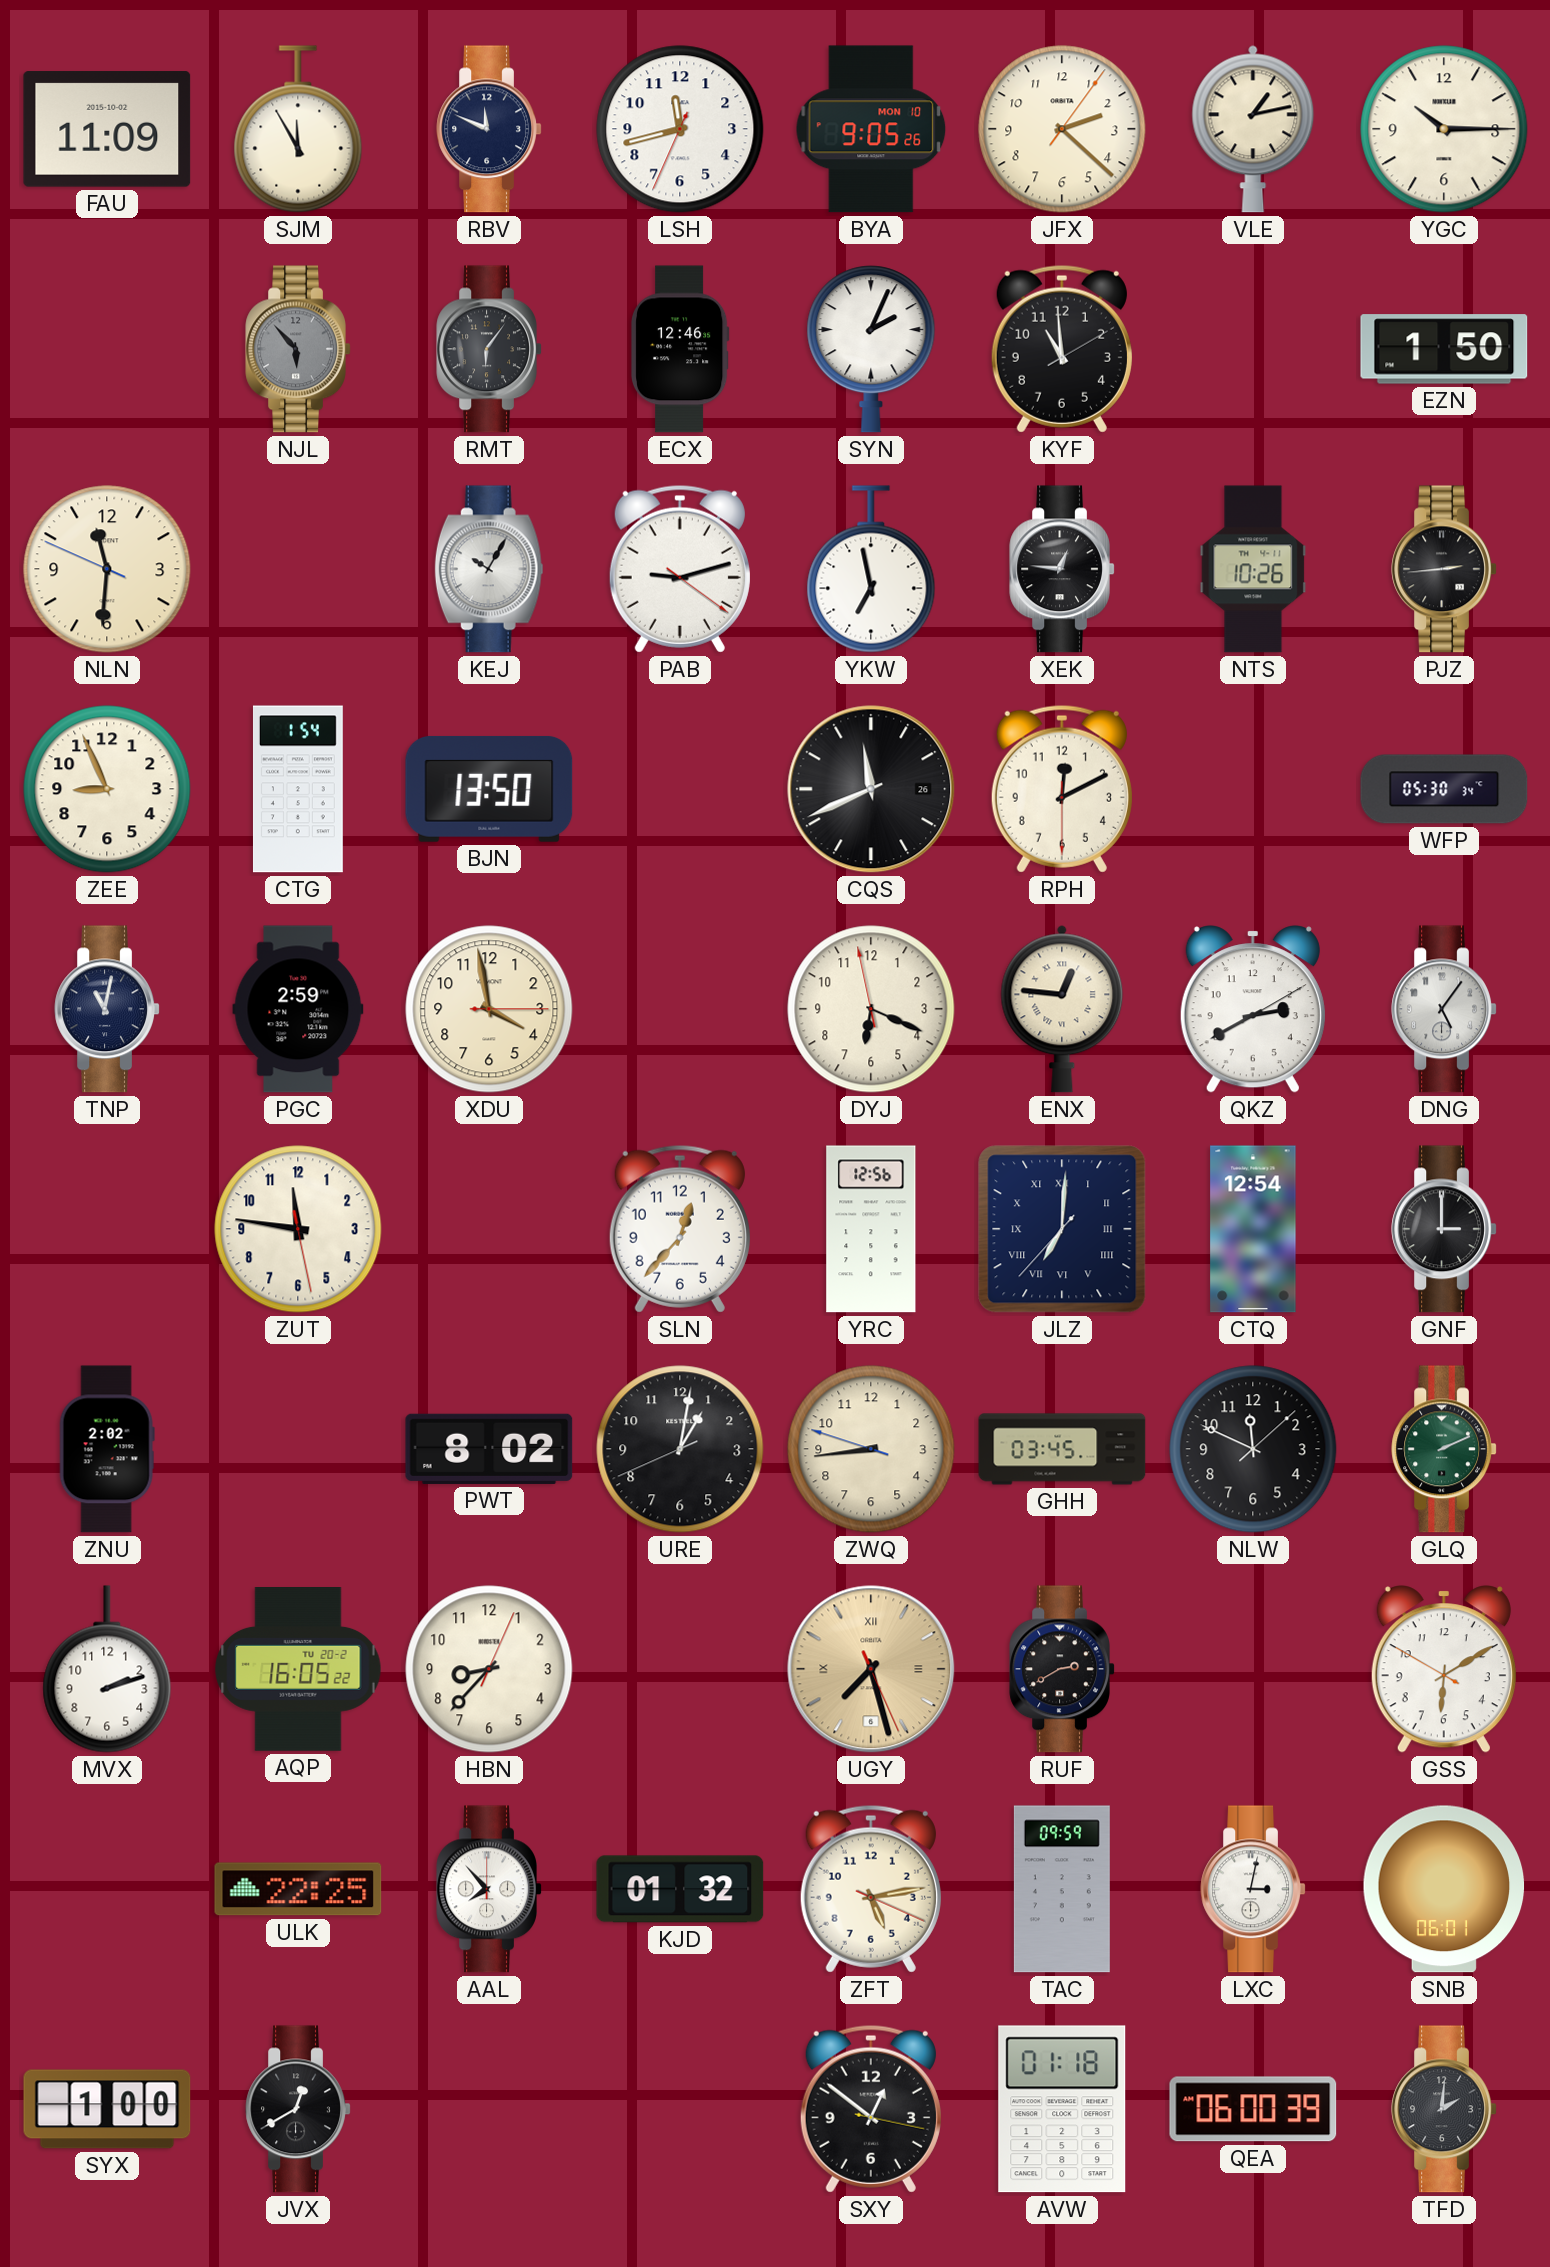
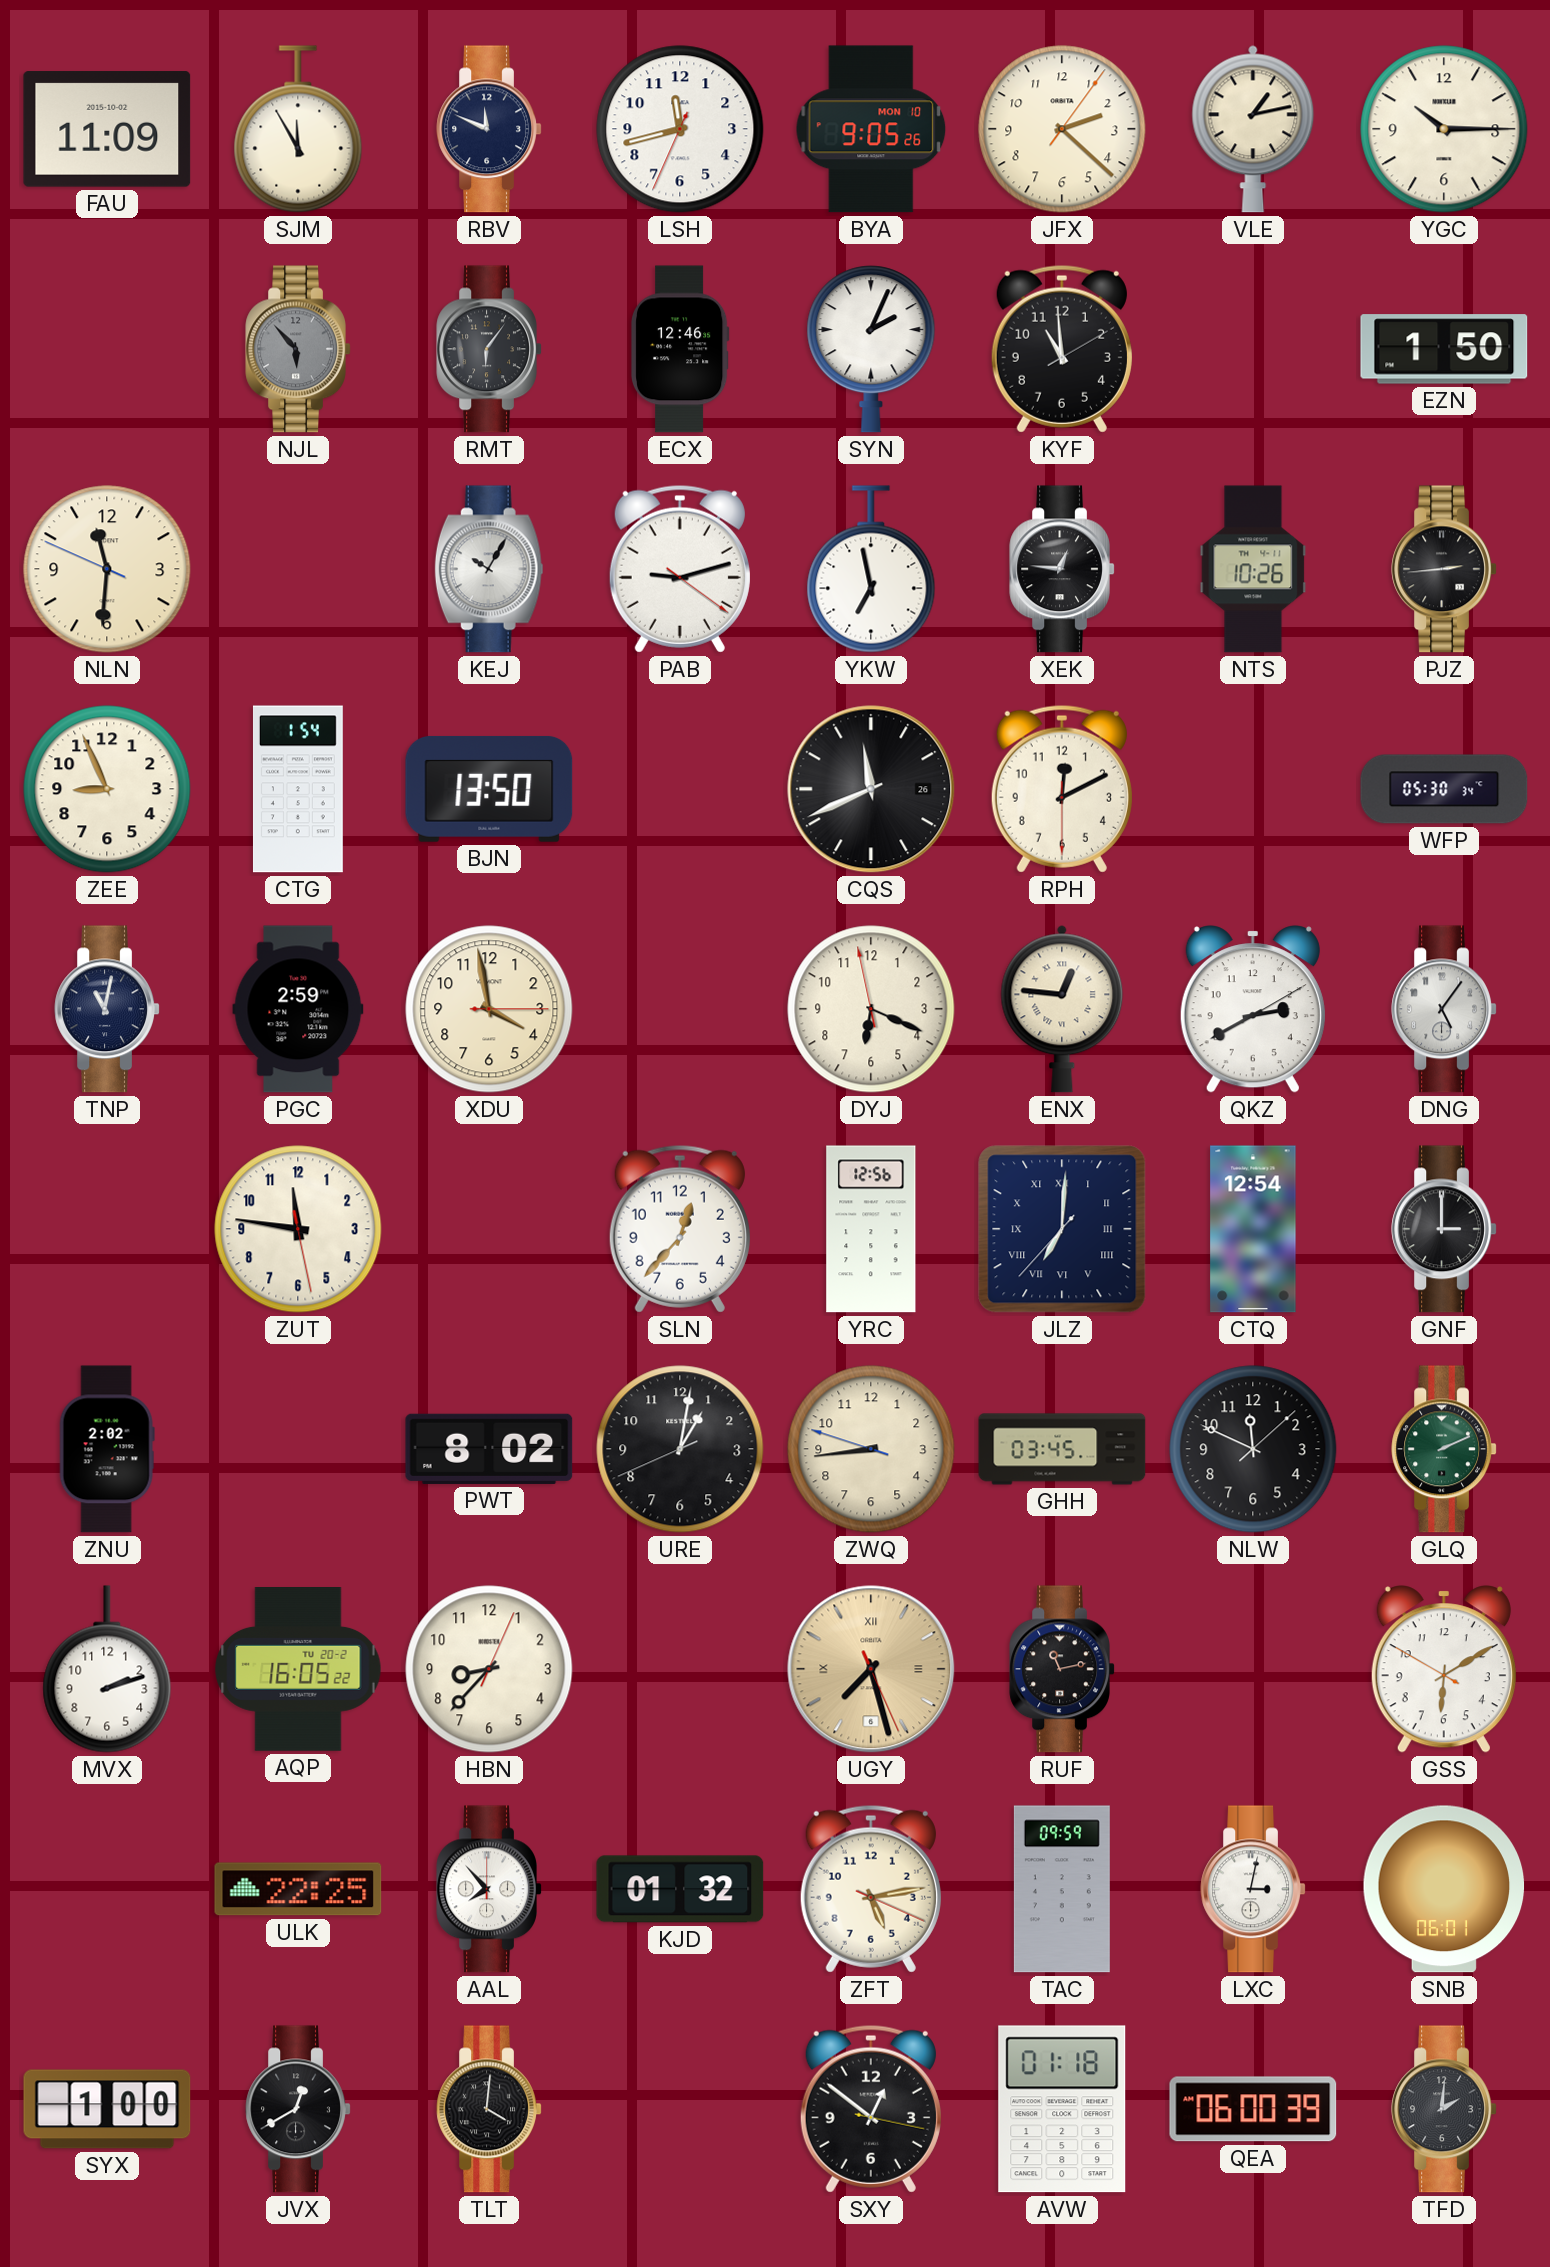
RUF: 2:40 -> 11:13
TLT: none -> 4:01
